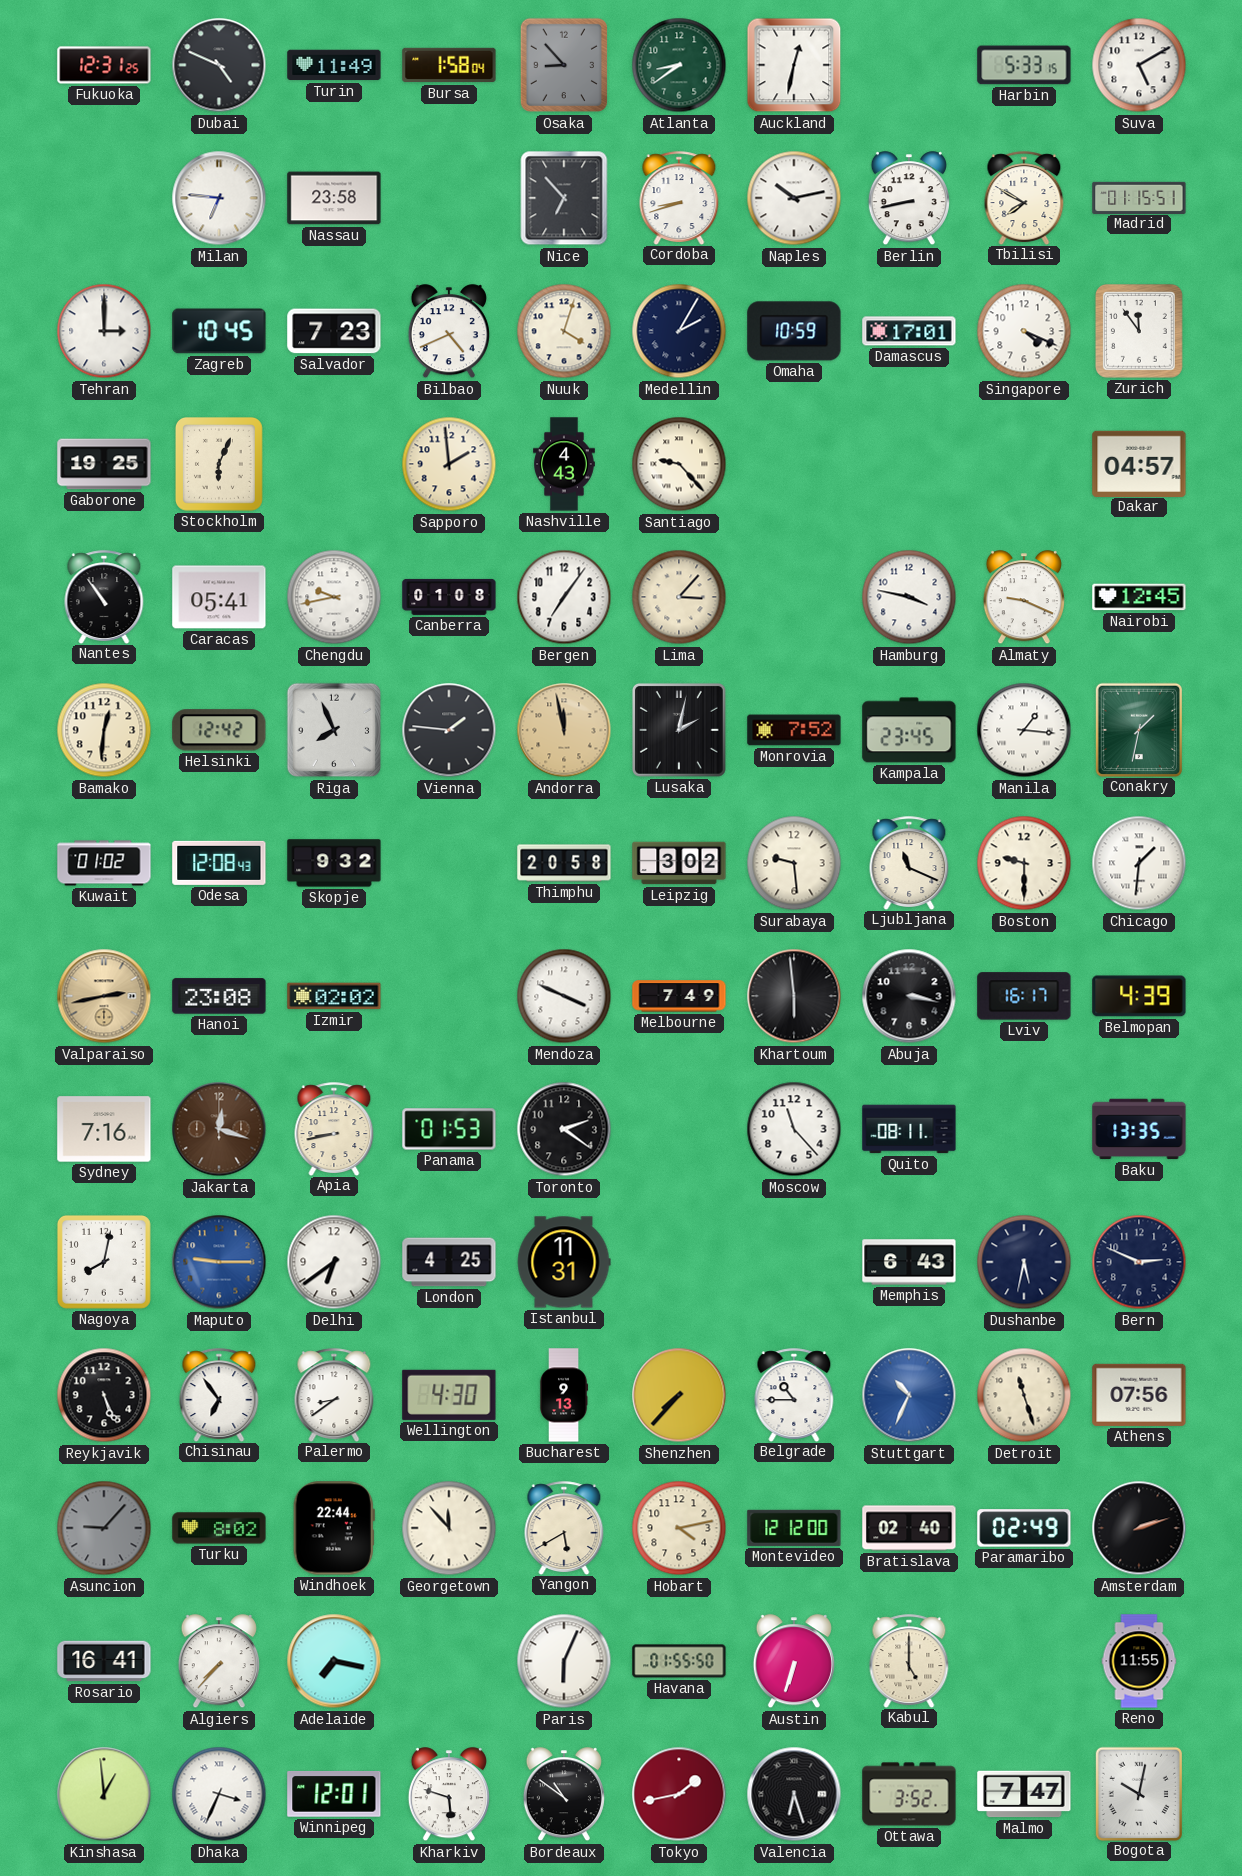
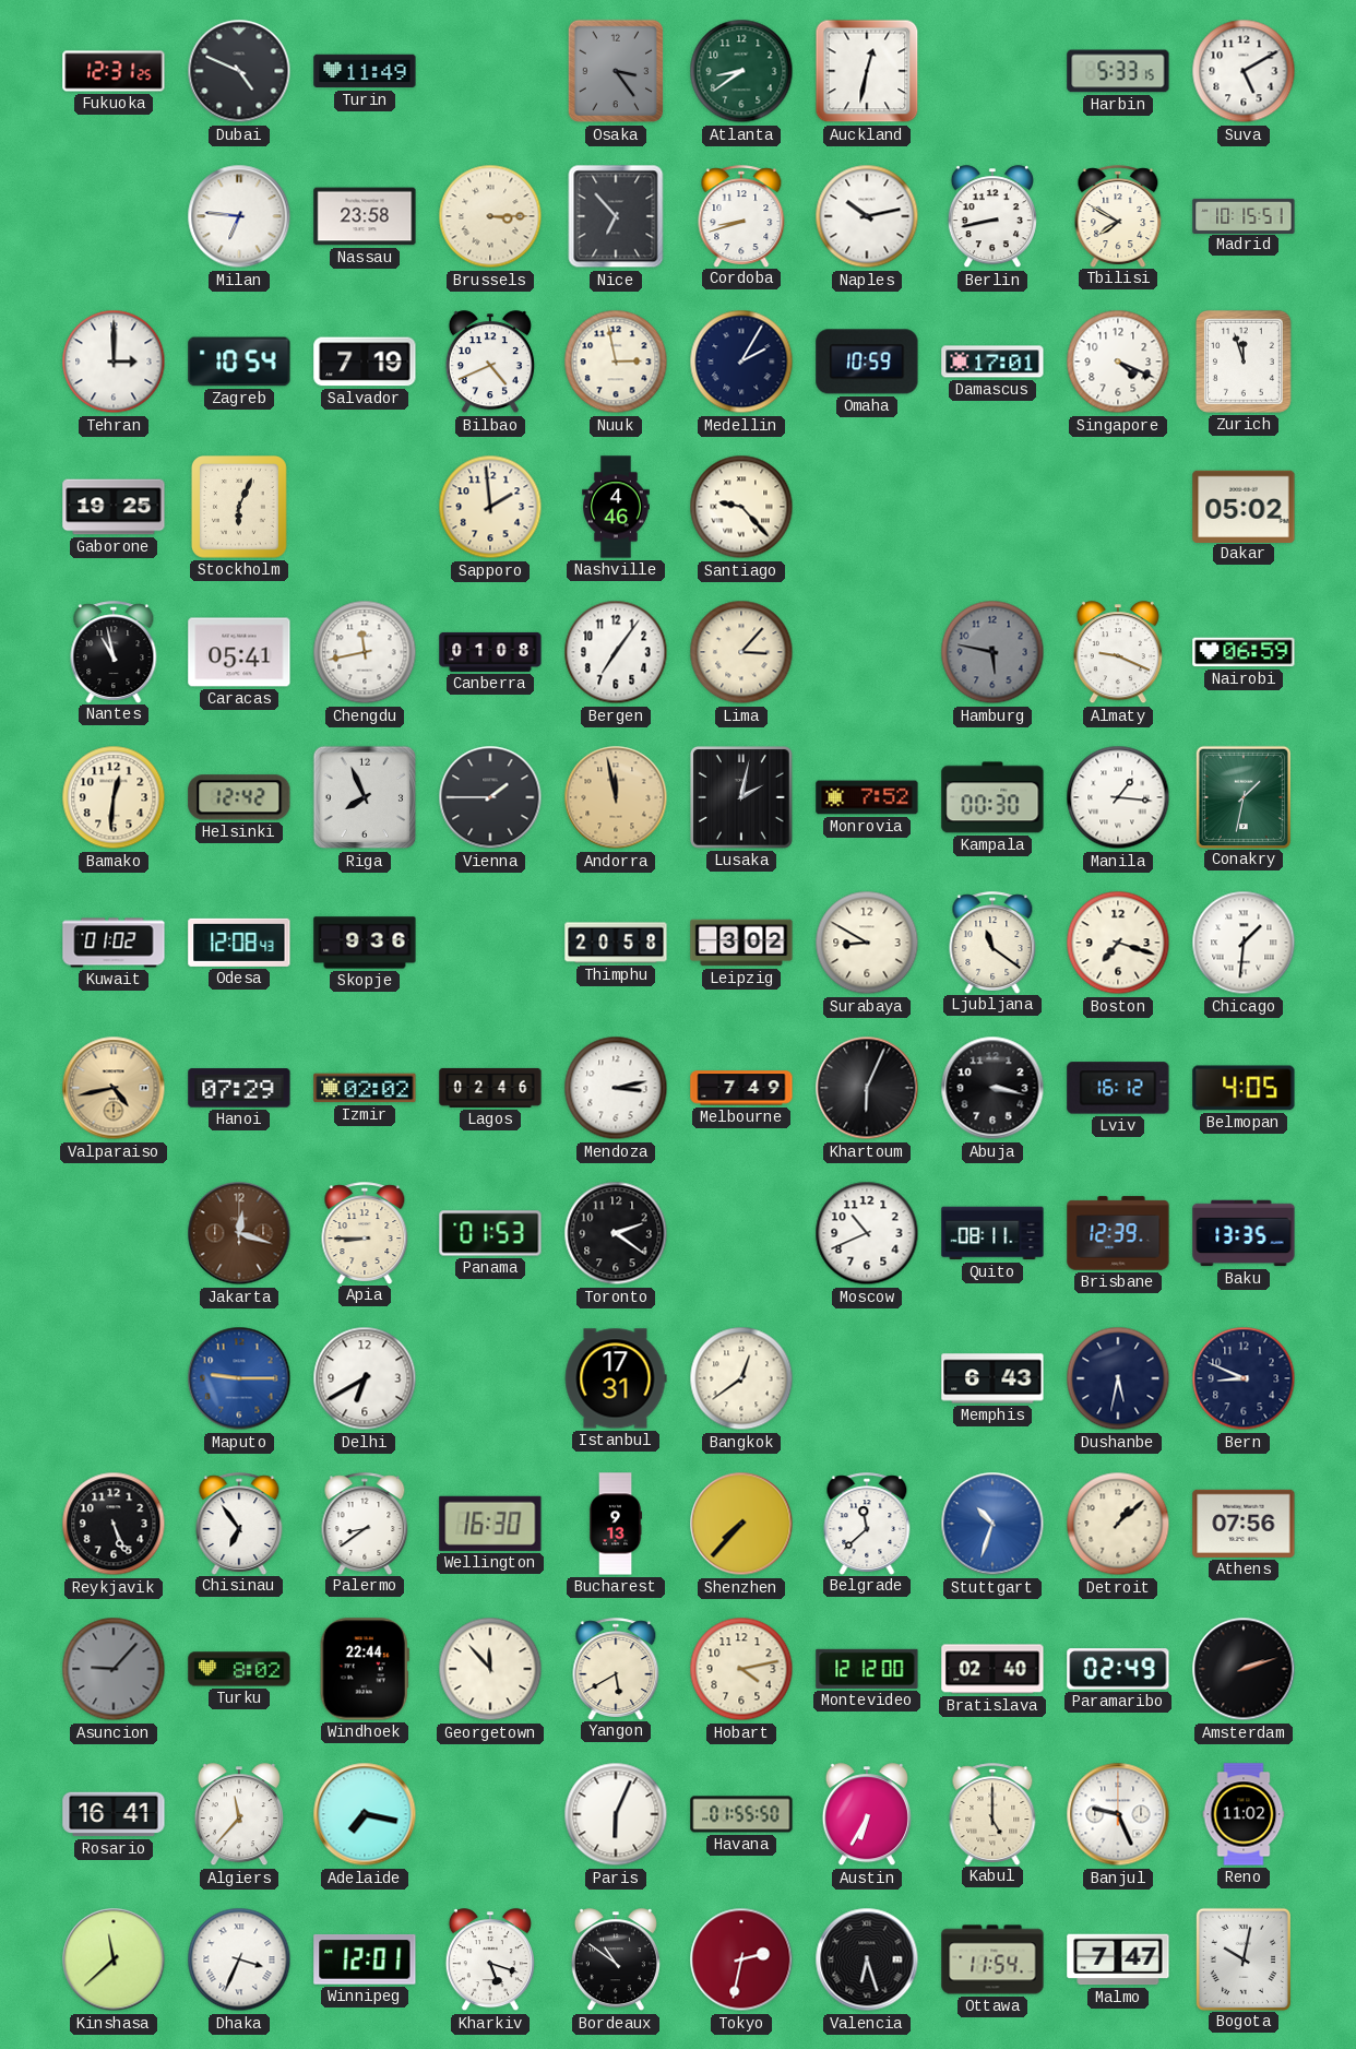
Bursa: 1:58 -> none
Osaka: 8:53 -> 3:24
Brussels: none -> 3:15
Madrid: 01:15 -> 10:15
Zagreb: 10:45 -> 10:54
Salvador: 7:23 -> 7:19
Nuuk: 4:03 -> 2:58
Zurich: 11:54 -> 11:57
Nashville: 4:43 -> 4:46
Dakar: 04:57 -> 05:02
Nantes: 10:54 -> 10:58
Chengdu: 9:43 -> 11:43
Hamburg: 3:47 -> 5:47
Hamburg dial: white -> grey
Nairobi: 12:45 -> 06:59
Vienna: 1:46 -> 1:45
Kampala: 23:45 -> 00:30
Skopje: 9:32 -> 9:36
Surabaya: 9:29 -> 8:50
Ljubljana: 11:19 -> 11:21
Boston: 9:30 -> 7:18
Valparaiso: 2:43 -> 4:43
Hanoi: 23:08 -> 07:29
Lagos: none -> 02:46
Mendoza: 3:49 -> 3:13
Khartoum: 5:59 -> 6:04
Lviv: 16:17 -> 16:12
Belmopan: 4:39 -> 4:05
Sydney: 7:16 -> none
Apia: 8:43 -> 8:45
Moscow: 11:23 -> 10:41
Brisbane: none -> 12:39
Nagoya: 8:02 -> none
Delhi: 6:39 -> 6:40
London: 4:25 -> none
Istanbul: 11:31 -> 17:31
Bangkok: none -> 12:39
Bern: 2:49 -> 8:49
Wellington: 4:30 -> 16:30
Belgrade: 10:45 -> 11:38
Stuttgart: 10:34 -> 10:33
Detroit: 11:27 -> 1:08
Algiers: 7:37 -> 11:37
Austin: 6:33 -> 6:35
Banjul: none -> 9:26
Reno: 11:55 -> 11:02
Kinshasa: 12:59 -> 11:38
Kharkiv: 5:48 -> 5:18
Tokyo: 1:43 -> 2:32
Ottawa: 3:52 -> 11:54
